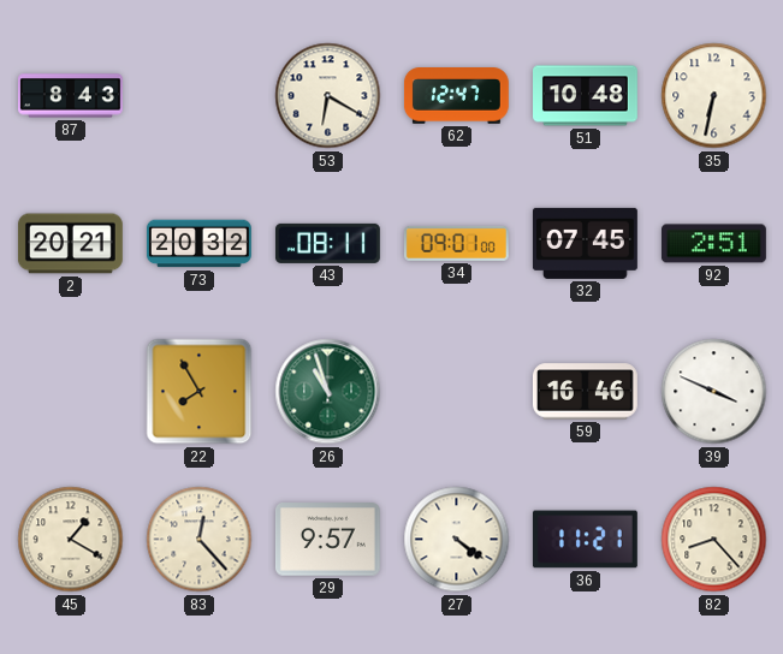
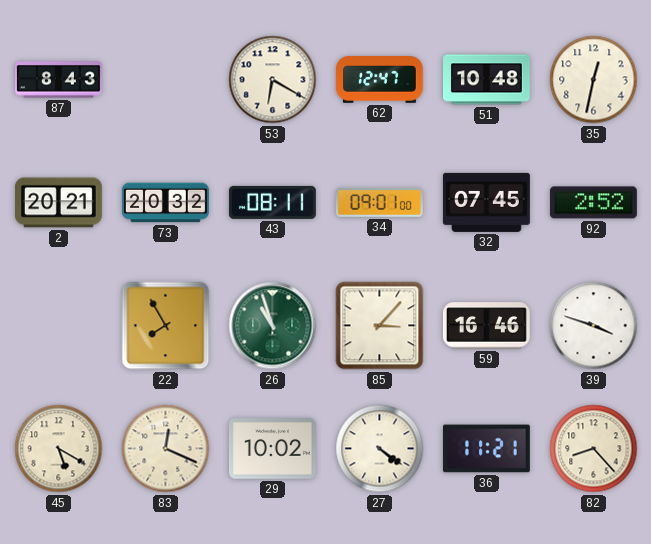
35: 6:32 -> 12:32
92: 2:51 -> 2:52
85: none -> 3:07
39: 3:49 -> 3:48
45: 1:20 -> 5:20
83: 12:23 -> 12:19
29: 9:57 -> 10:02
